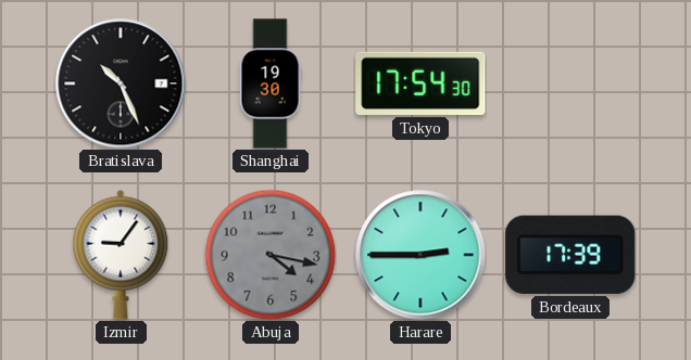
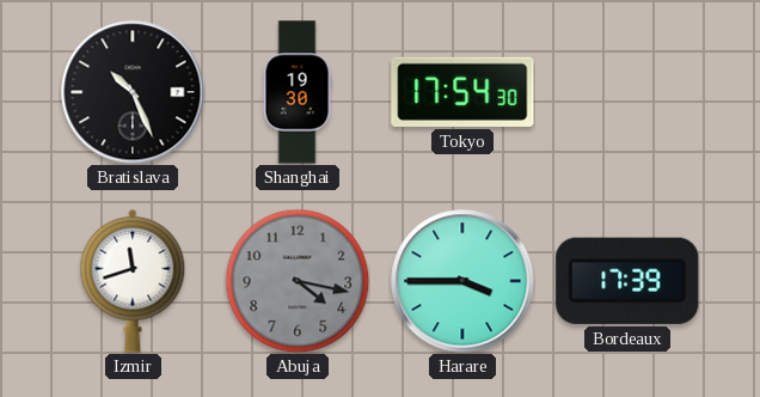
Izmir: 9:06 -> 11:42
Harare: 2:45 -> 3:45
